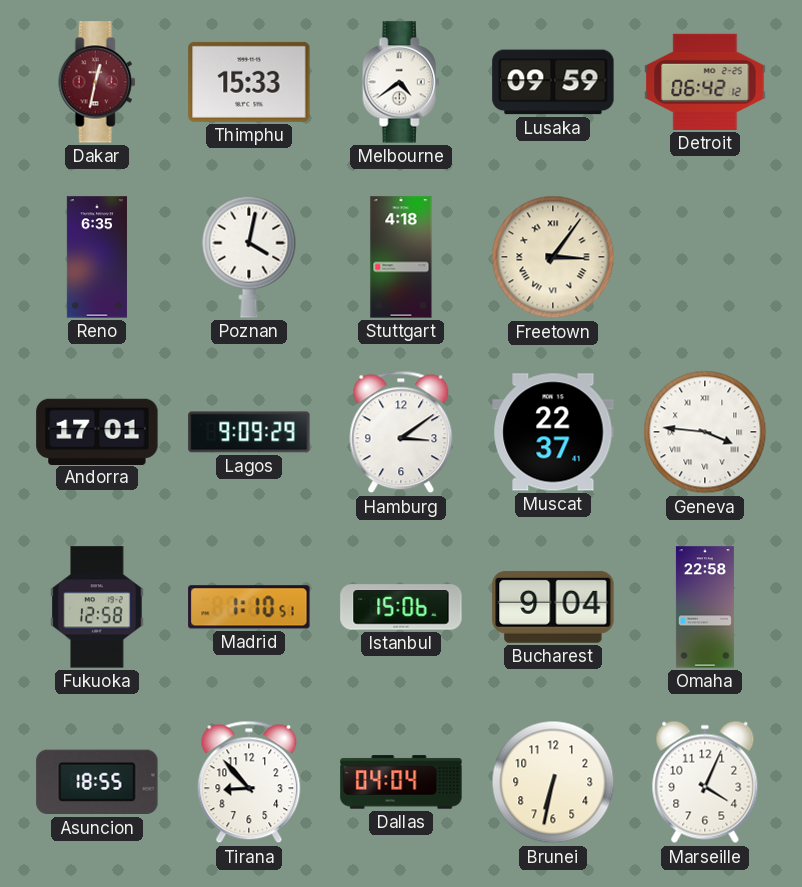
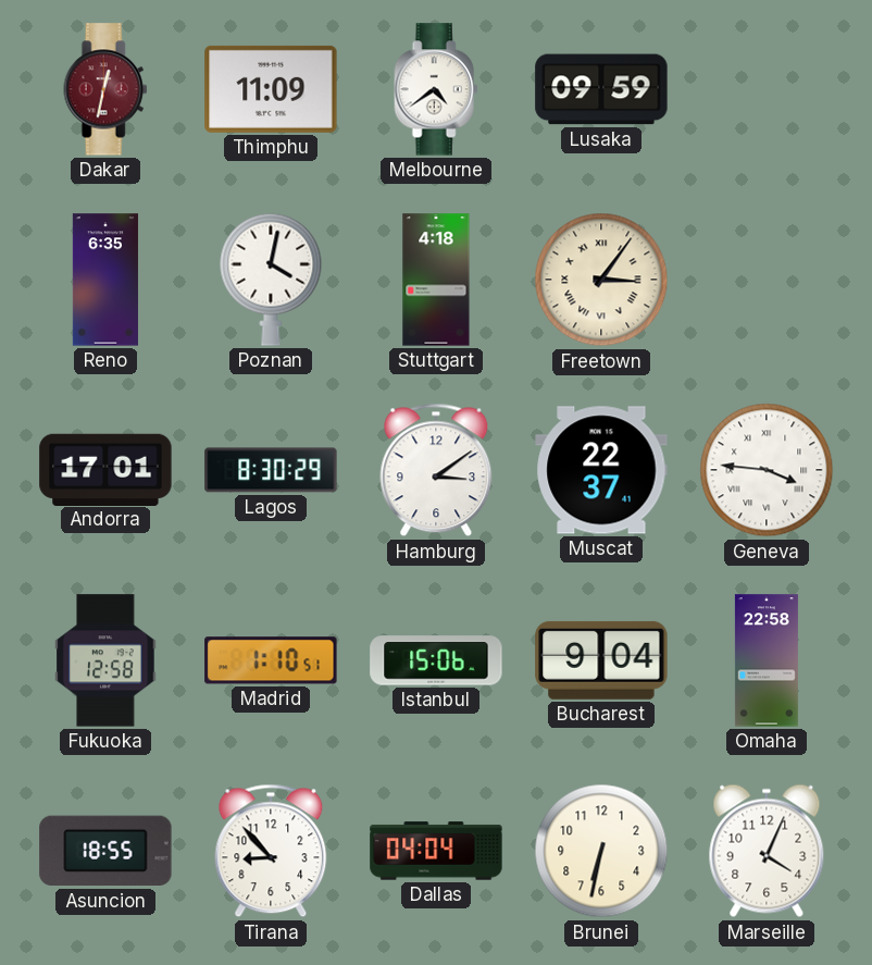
Thimphu: 15:33 -> 11:09
Detroit: 06:42 -> none
Lagos: 9:09 -> 8:30
